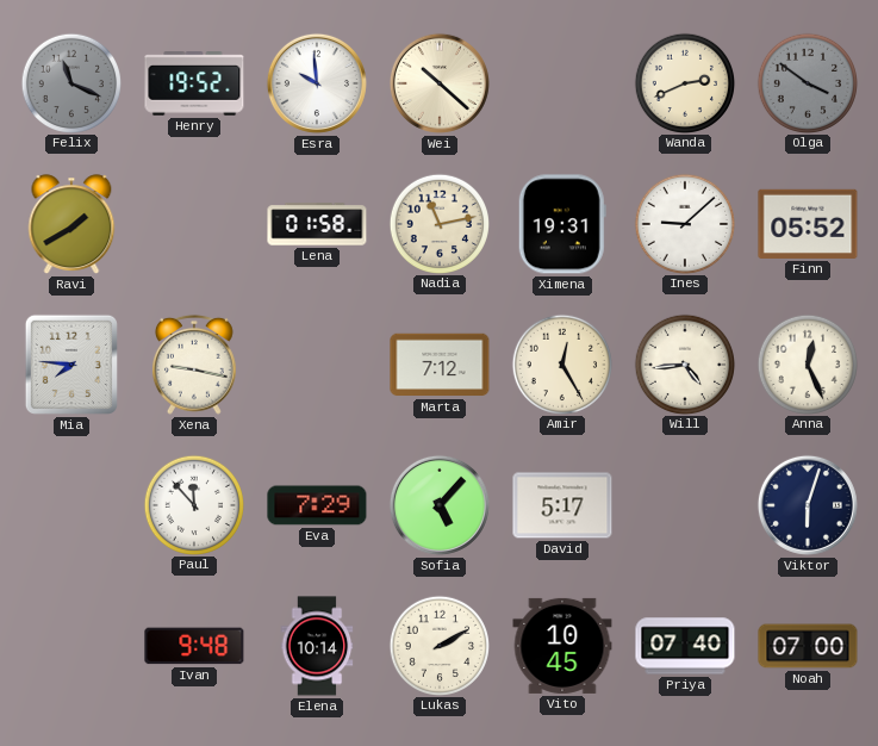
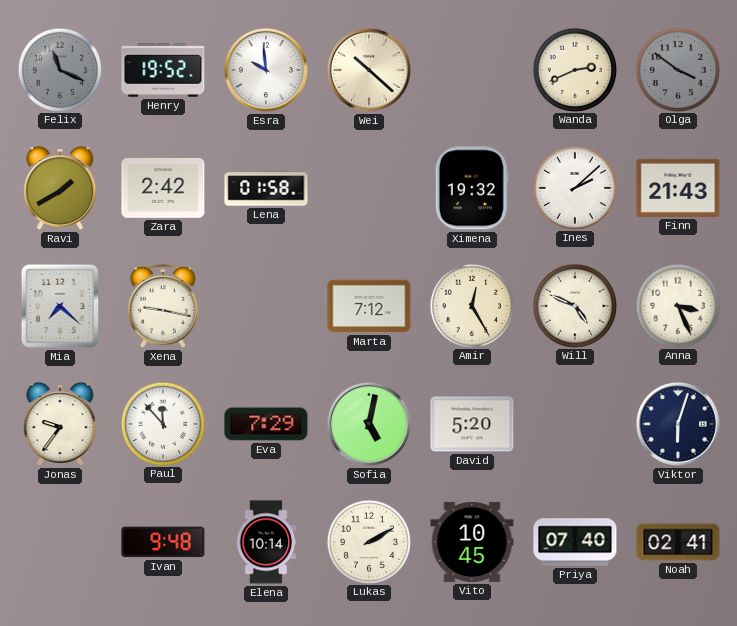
Zara: none -> 2:42
Nadia: 11:13 -> none
Ximena: 19:31 -> 19:32
Ines: 9:08 -> 2:08
Finn: 05:52 -> 21:43
Mia: 7:46 -> 7:22
Will: 4:44 -> 4:49
Anna: 12:26 -> 3:26
Jonas: none -> 9:36
Sofia: 5:07 -> 5:02
David: 5:17 -> 5:20
Noah: 07:00 -> 02:41
